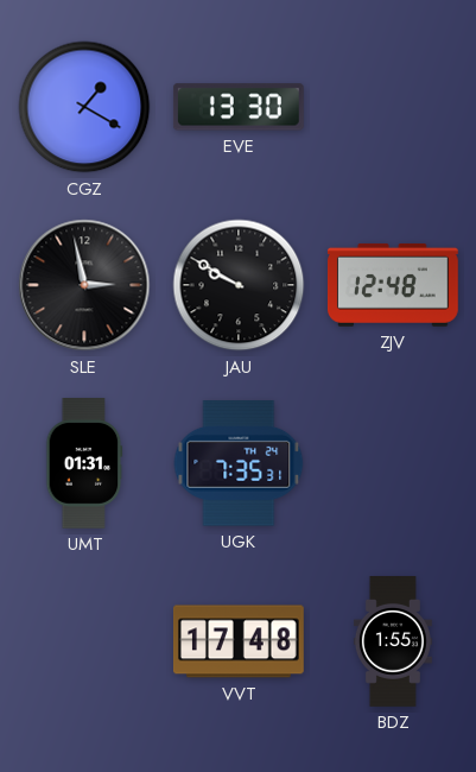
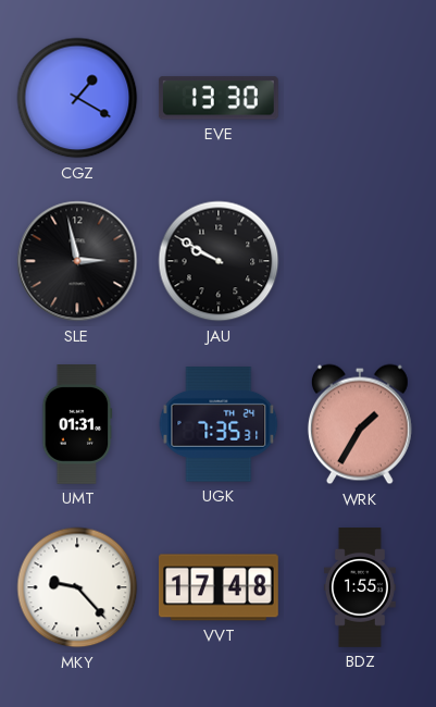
ZJV: 12:48 -> none
WRK: none -> 1:35
MKY: none -> 9:23
